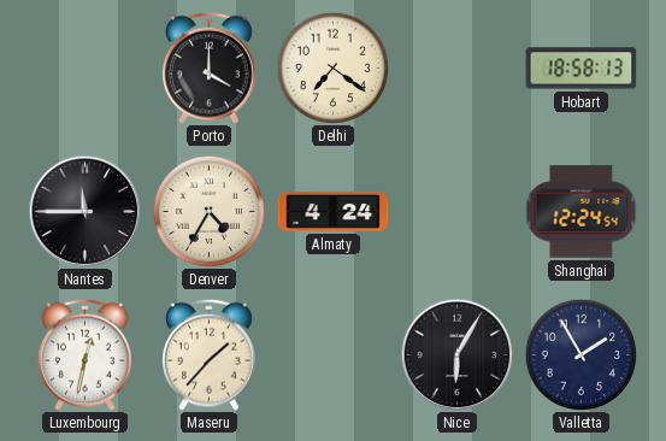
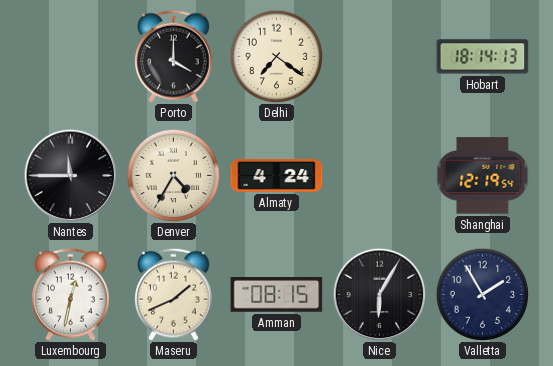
Hobart: 18:58 -> 18:14
Shanghai: 12:24 -> 12:19
Maseru: 1:37 -> 1:41
Amman: none -> 08:15
